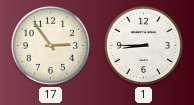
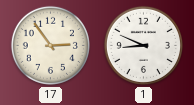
1: 8:45 -> 8:49
